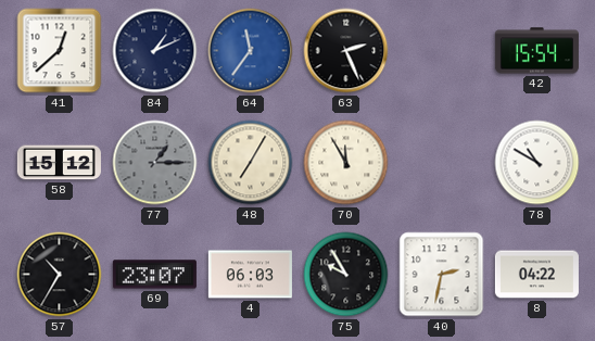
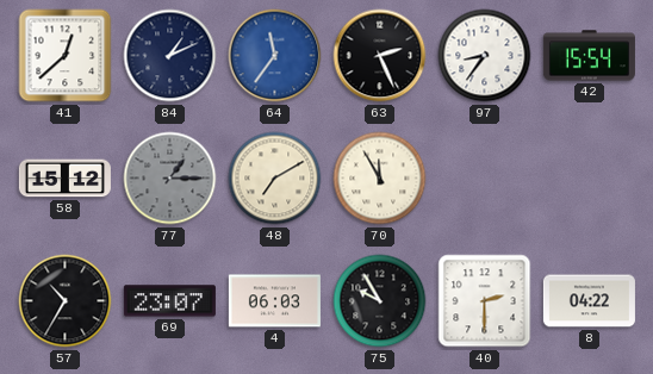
97: none -> 8:36
48: 7:05 -> 7:10
78: 10:50 -> none
40: 2:32 -> 2:30
